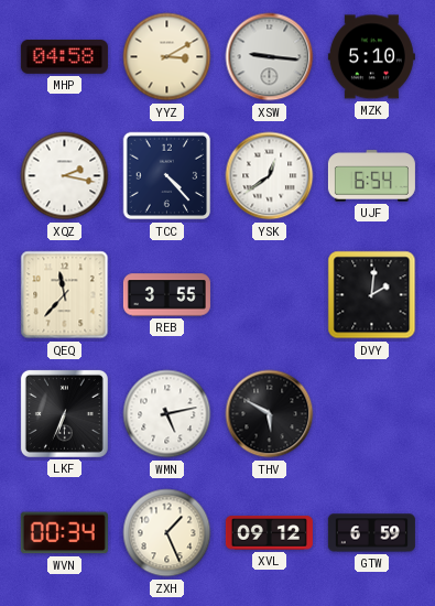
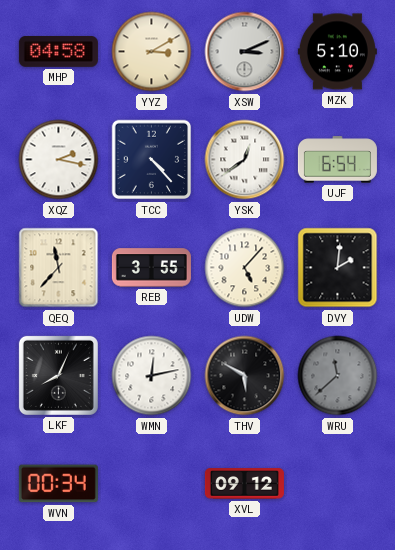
XSW: 9:16 -> 3:11
UDW: none -> 5:07
LKF: 6:34 -> 8:04
WMN: 5:13 -> 12:13
WRU: none -> 11:38
ZXH: 1:26 -> none
GTW: 6:59 -> none
